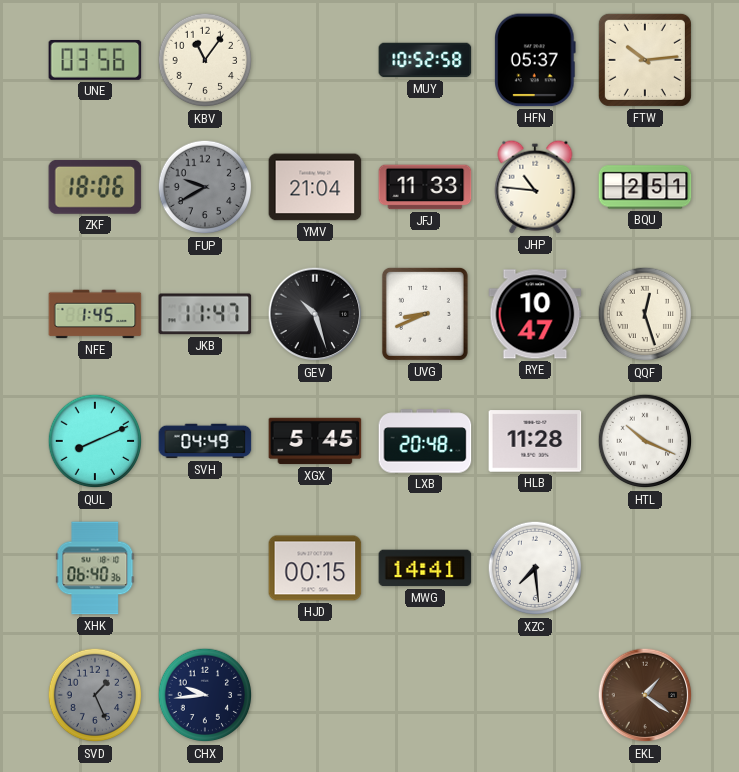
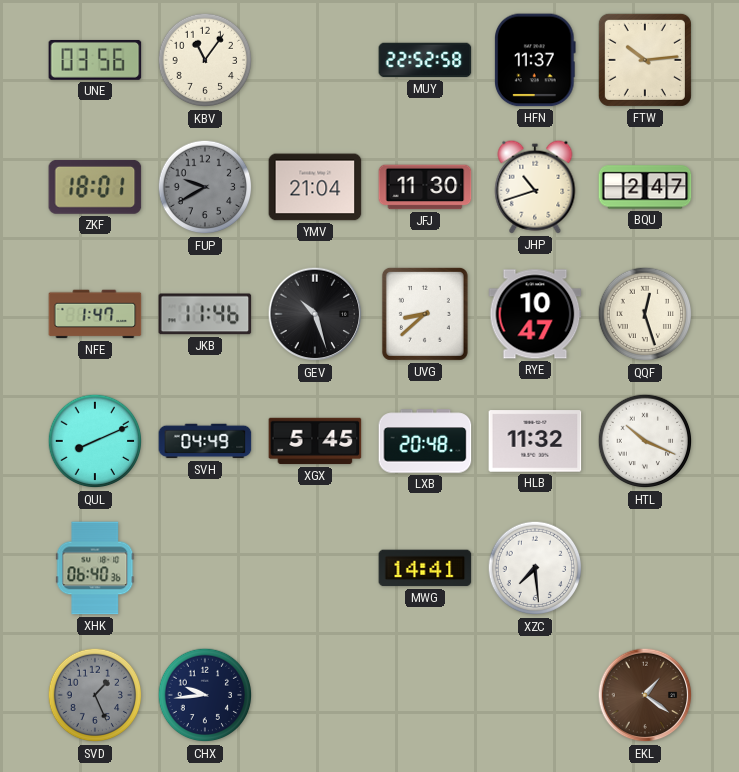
MUY: 10:52 -> 22:52
HFN: 05:37 -> 11:37
ZKF: 18:06 -> 18:01
JFJ: 11:33 -> 11:30
JHP: 10:46 -> 10:42
BQU: 2:51 -> 2:47
NFE: 1:45 -> 1:47
JKB: 11:47 -> 11:46
UVG: 8:41 -> 8:38
HLB: 11:28 -> 11:32
HJD: 00:15 -> none
